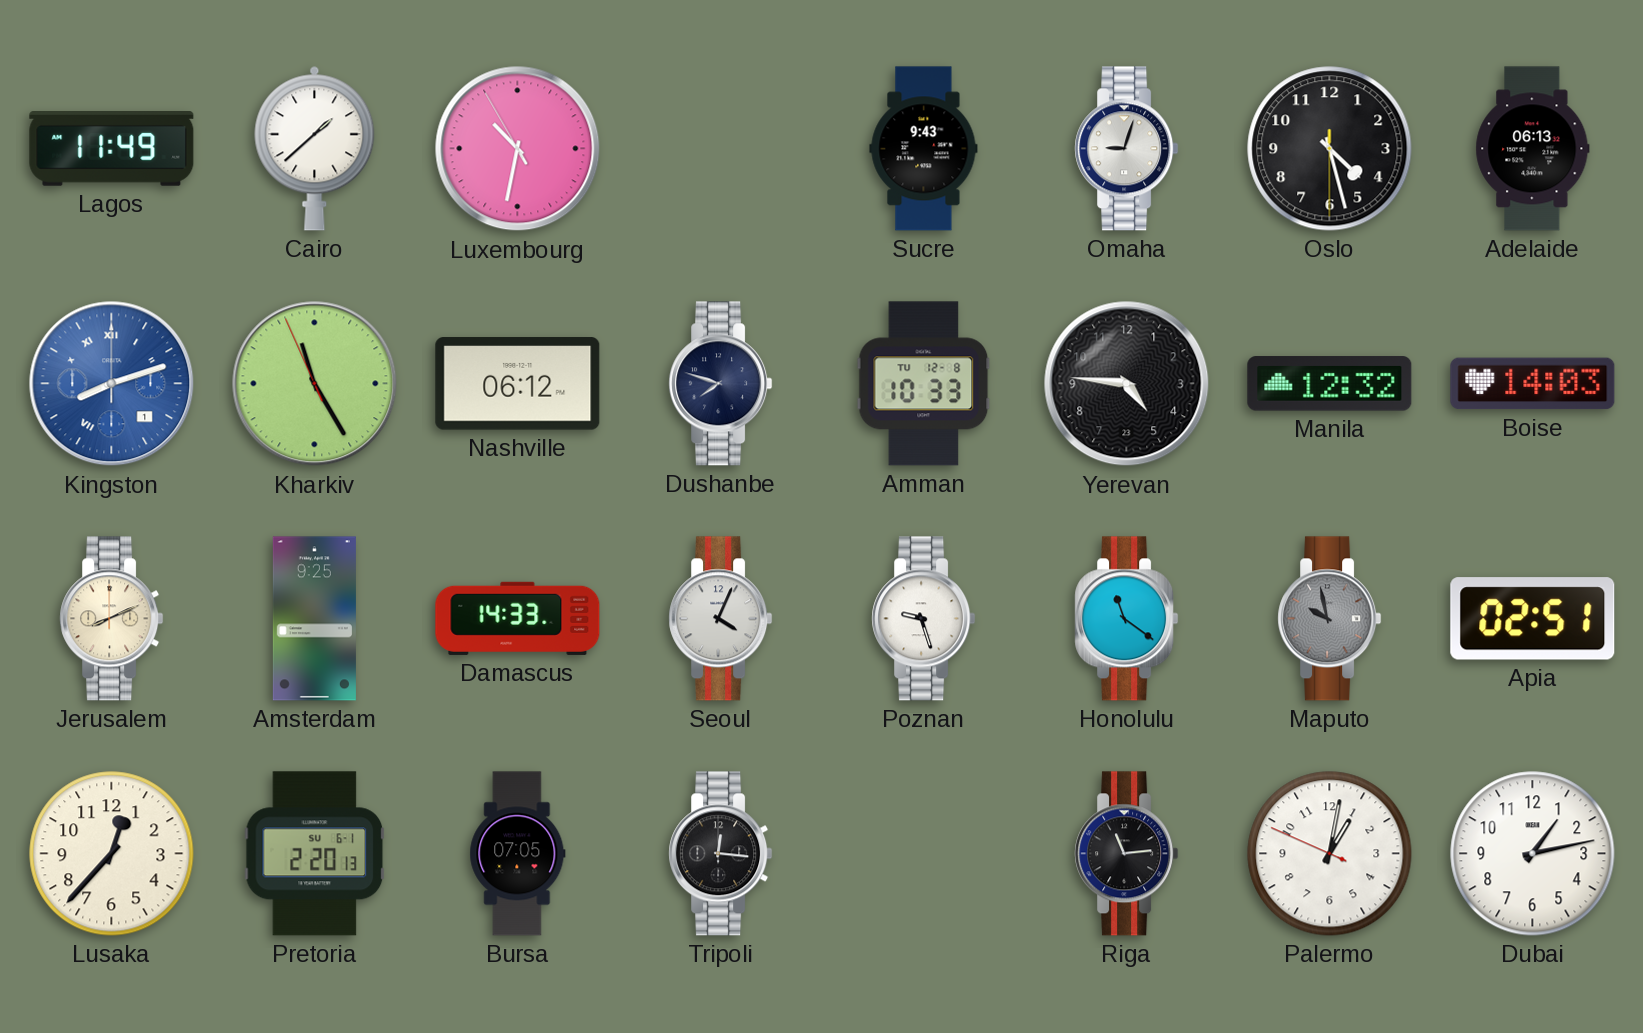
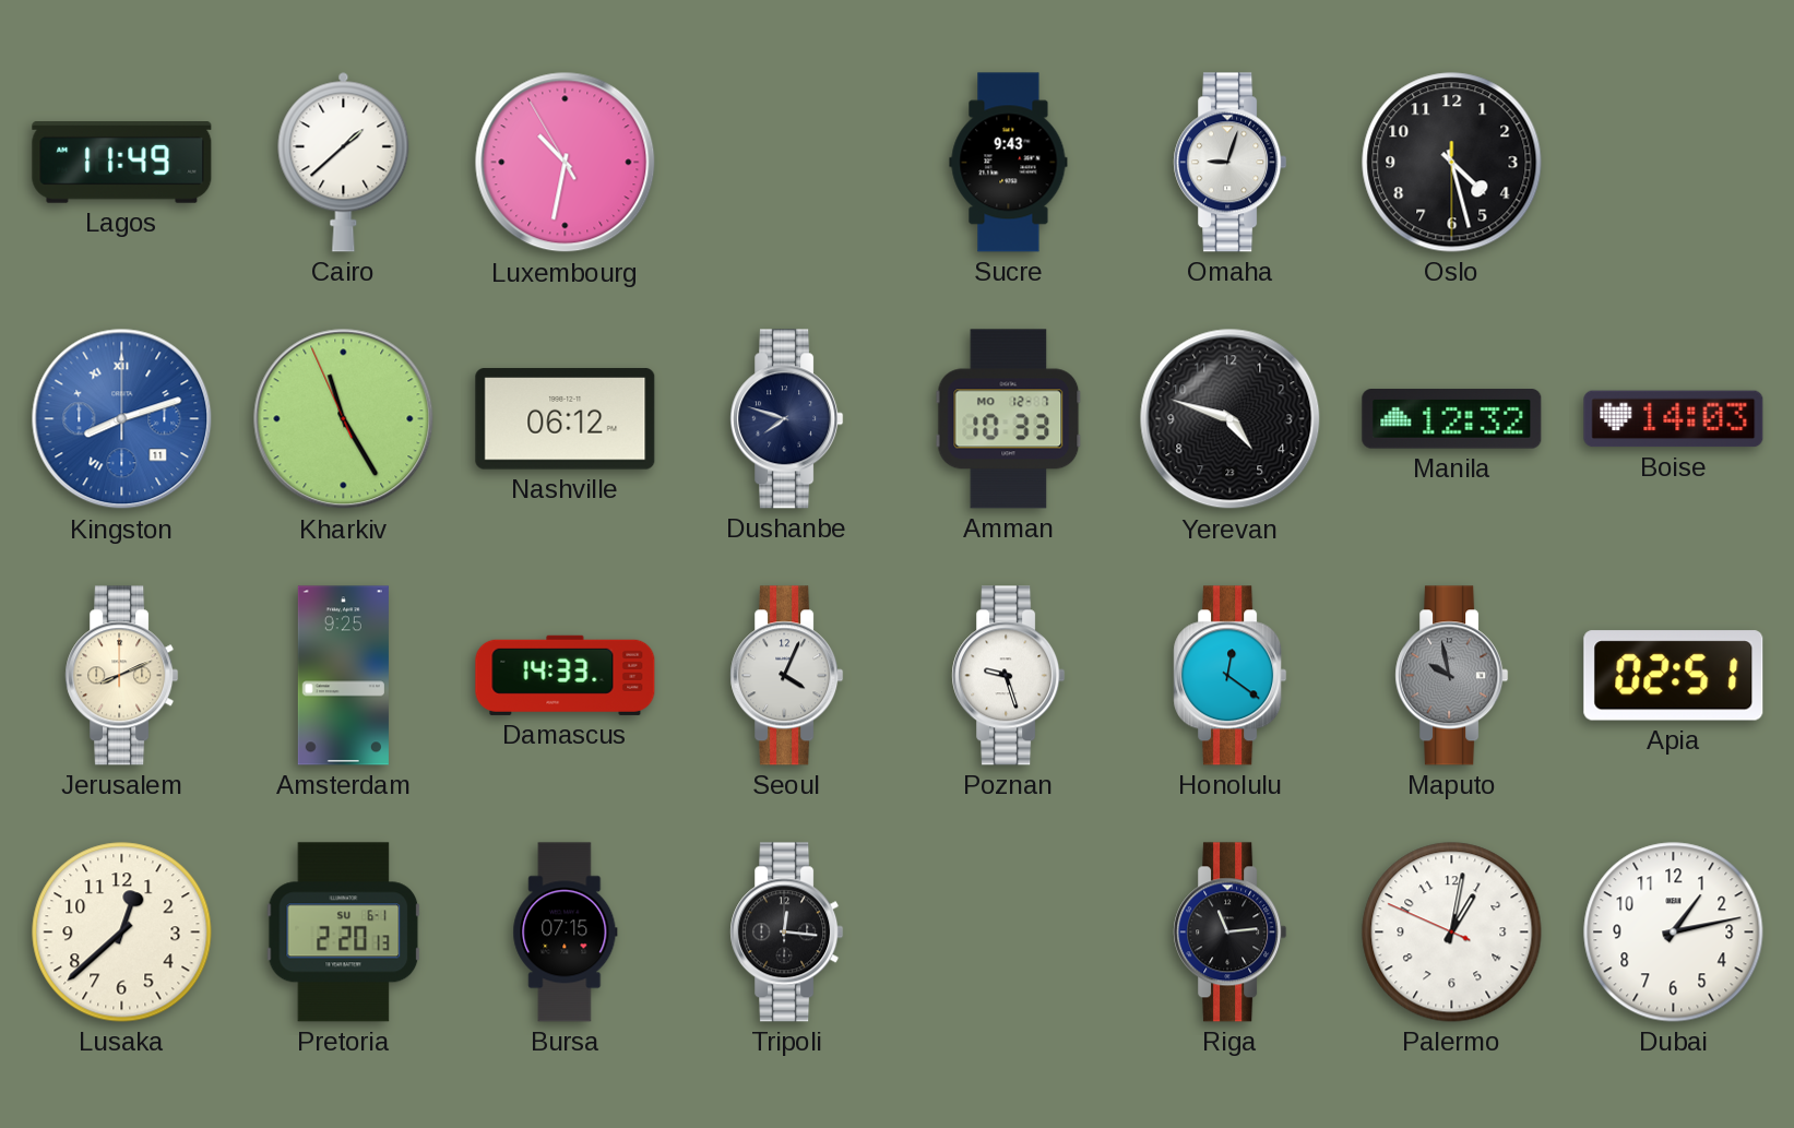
Adelaide: 06:13 -> none
Kingston date: 1 -> 11
Amman date: TU 12-8 -> MO 12-7
Yerevan: 4:46 -> 4:48
Honolulu: 11:21 -> 12:21
Lusaka: 12:37 -> 12:38
Bursa: 07:05 -> 07:15
